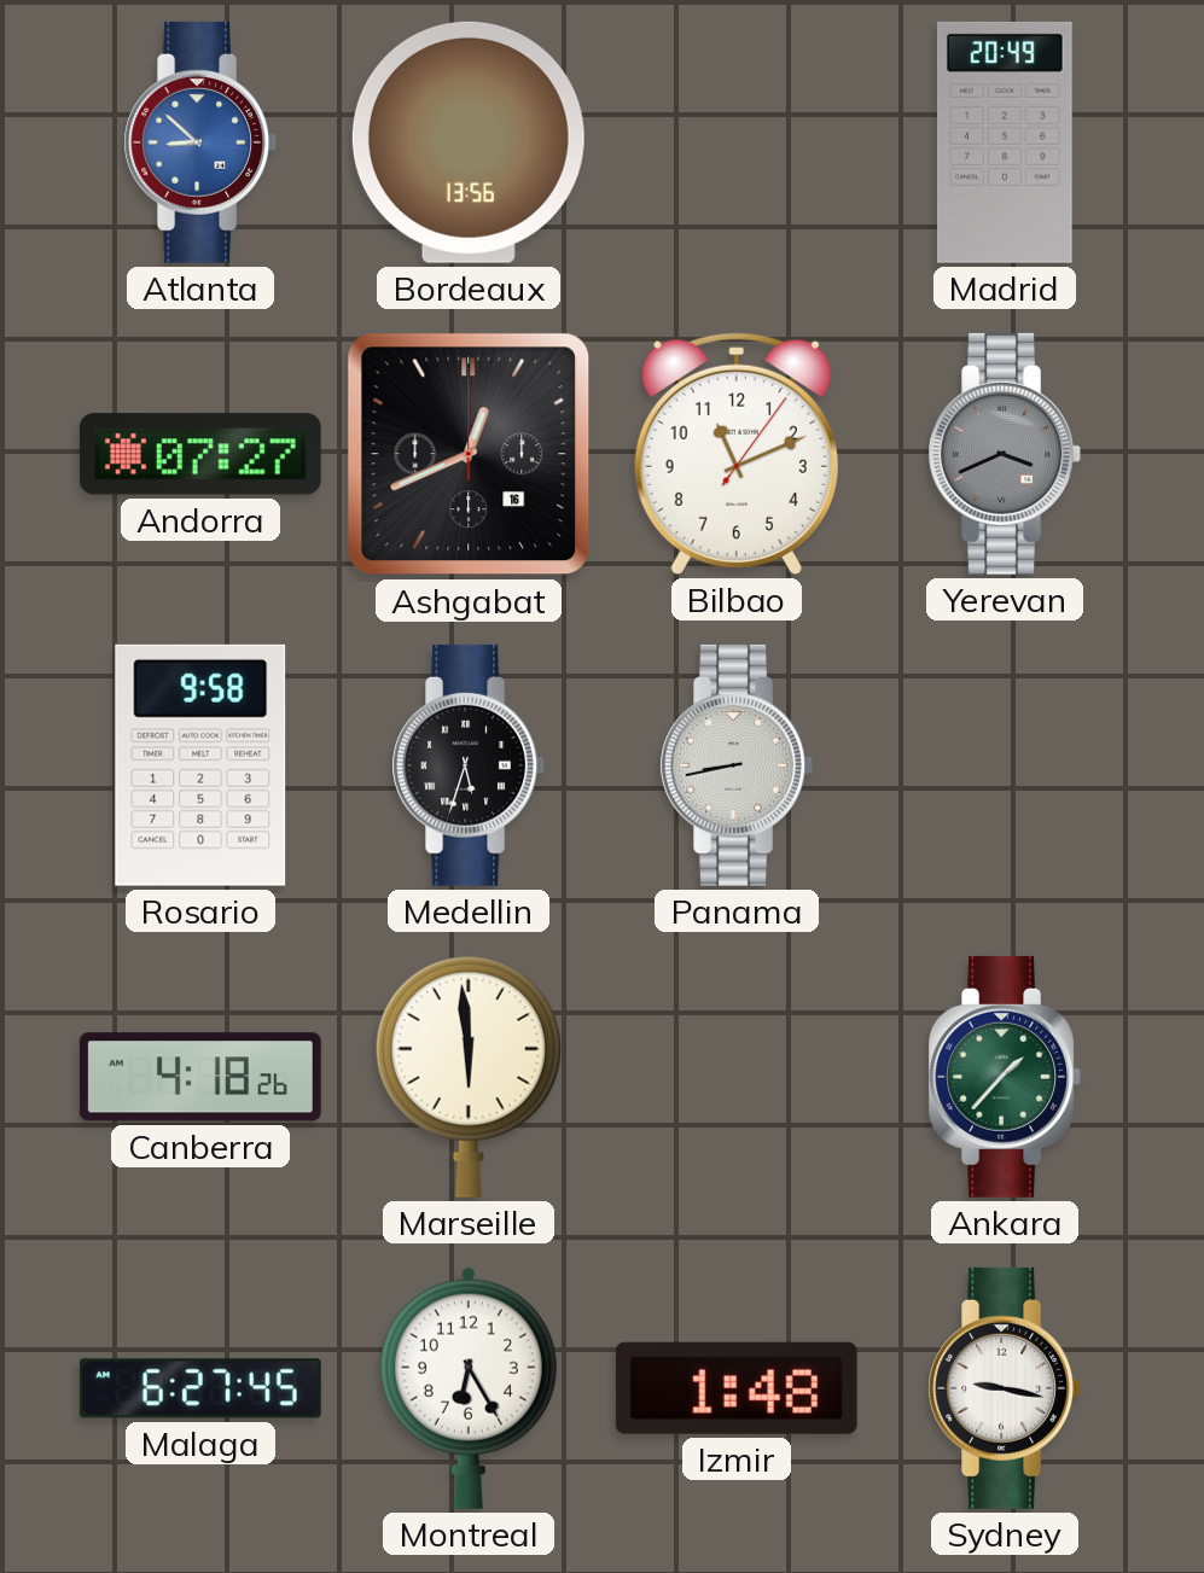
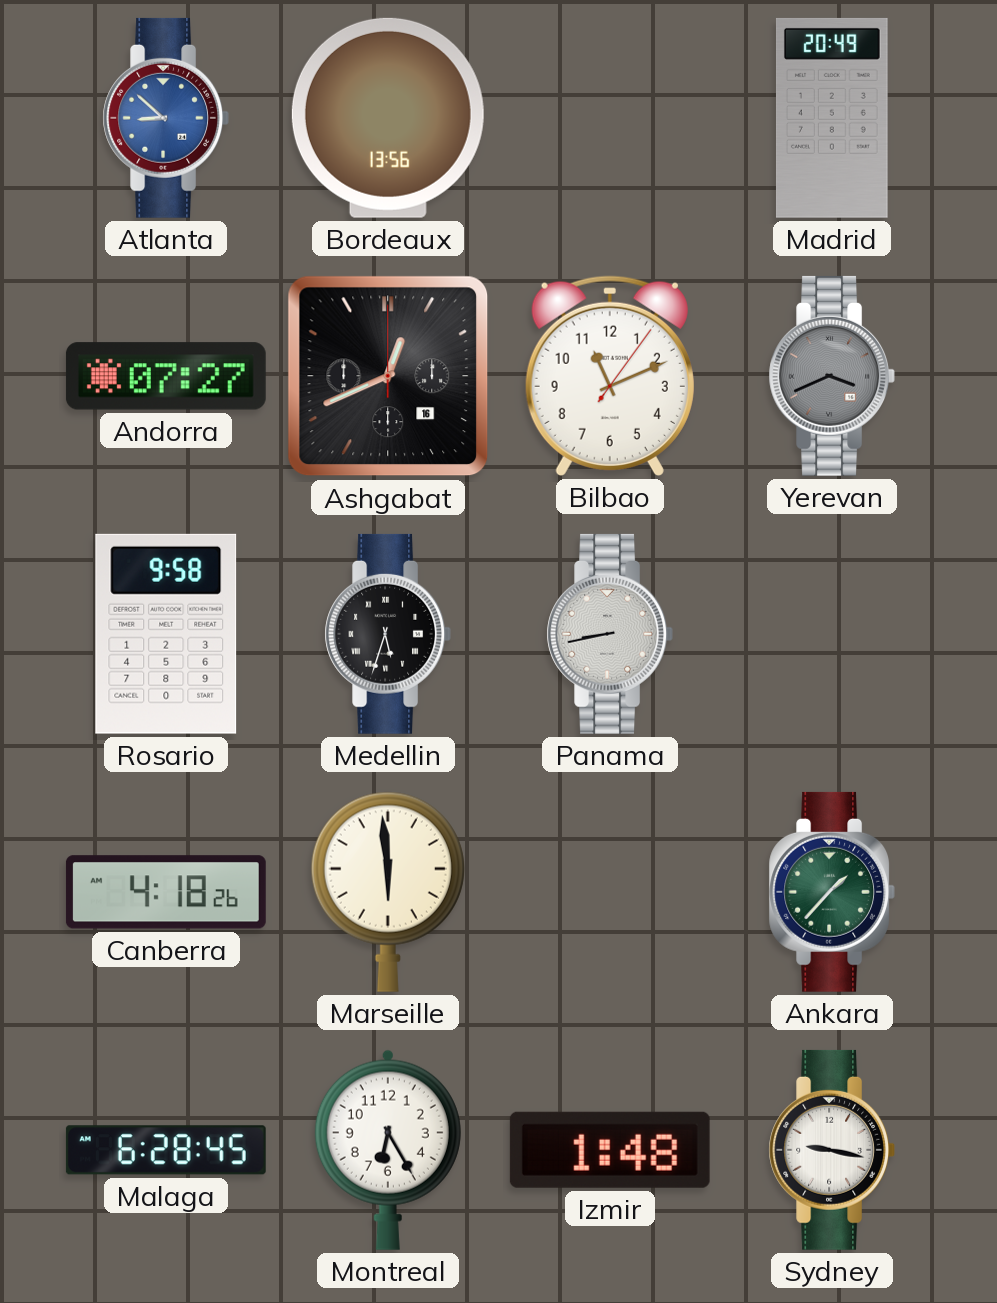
Malaga: 6:27 -> 6:28
